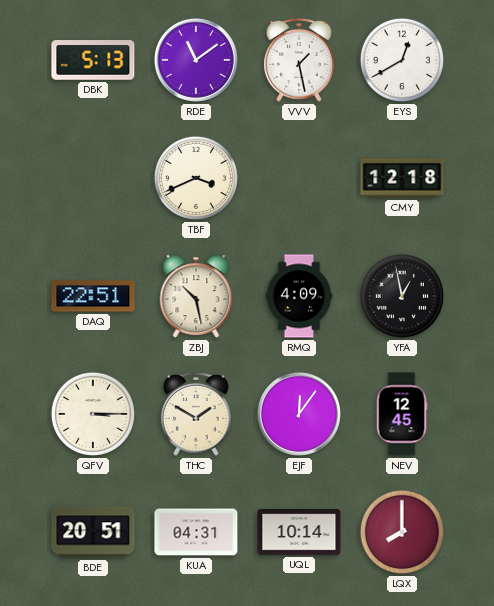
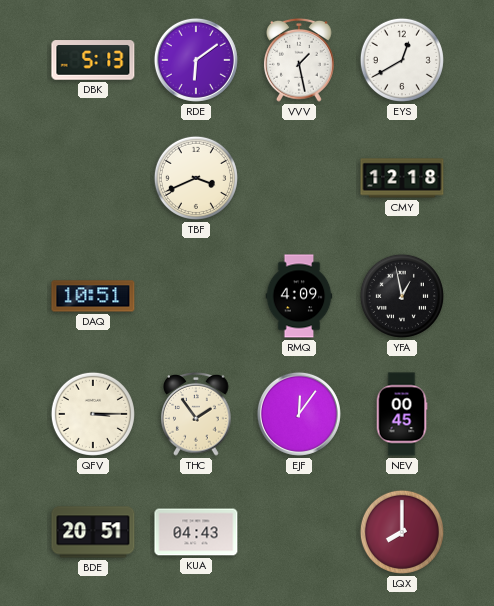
RDE: 11:09 -> 6:09
DAQ: 22:51 -> 10:51
ZBJ: 10:28 -> none
THC: 1:50 -> 1:54
NEV: 12:45 -> 00:45
KUA: 04:31 -> 04:43
UQL: 10:14 -> none
